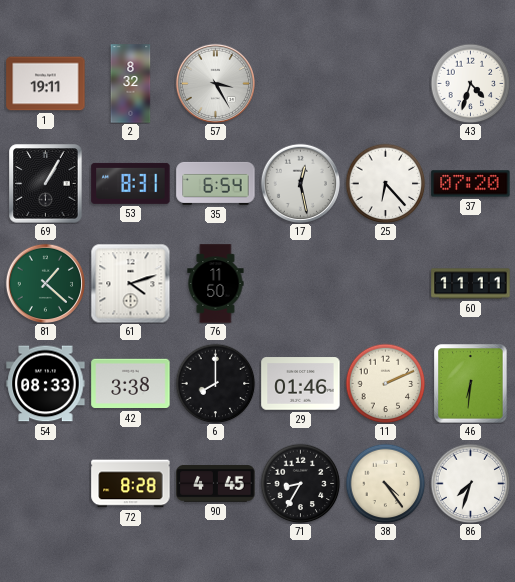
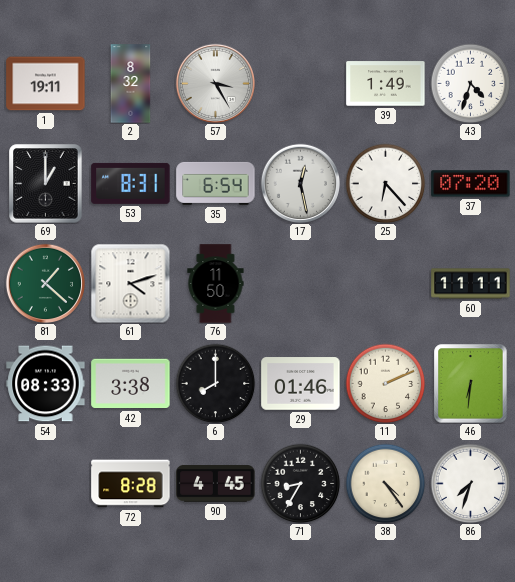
39: none -> 1:49
69: 1:05 -> 1:00
